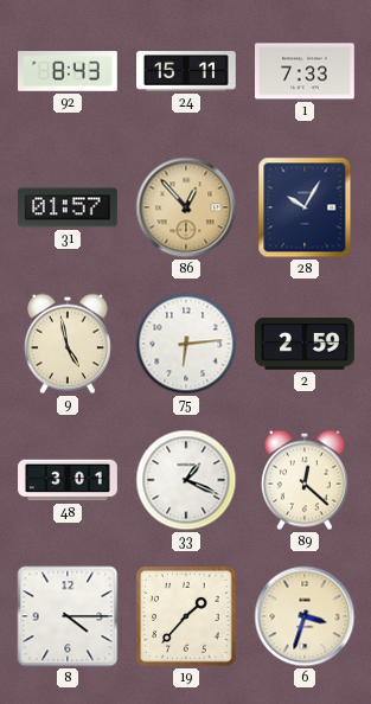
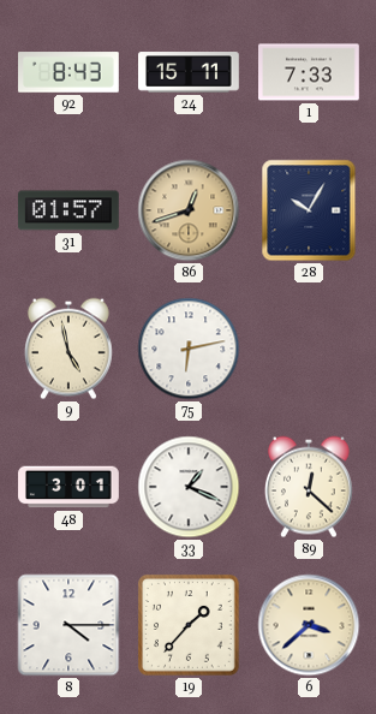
86: 12:53 -> 12:42
75: 6:14 -> 6:13
2: 2:59 -> none
6: 3:33 -> 3:38
